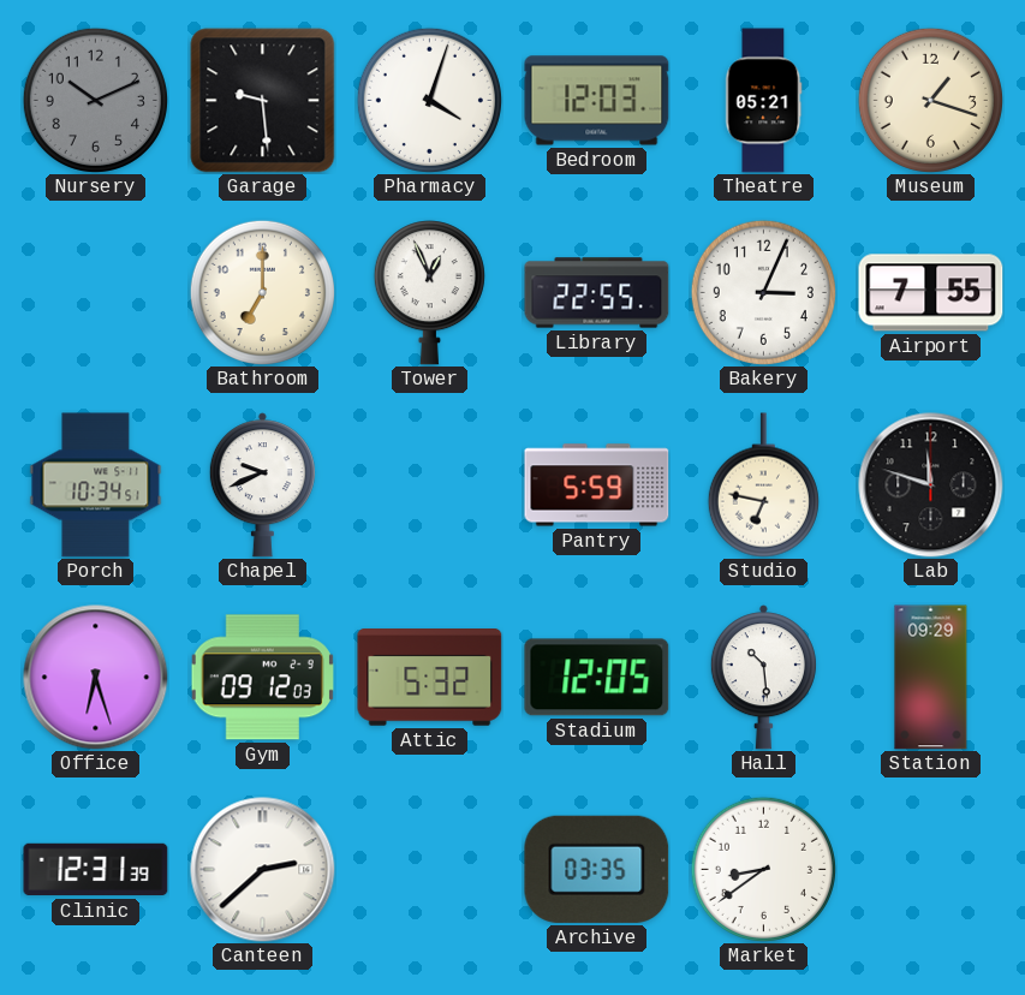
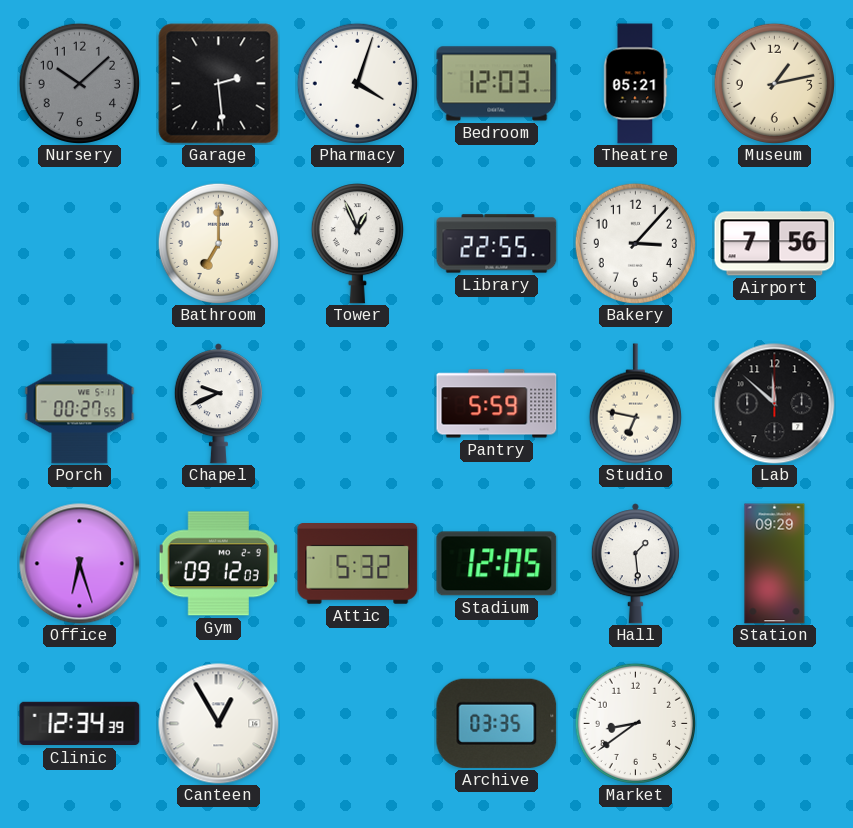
Nursery: 10:11 -> 10:08
Garage: 9:29 -> 2:29
Museum: 1:18 -> 1:13
Bakery: 3:04 -> 3:07
Airport: 7:55 -> 7:56
Porch: 10:34 -> 00:27
Lab: 11:48 -> 11:52
Hall: 10:29 -> 1:29
Clinic: 12:31 -> 12:34
Canteen: 2:38 -> 12:55
